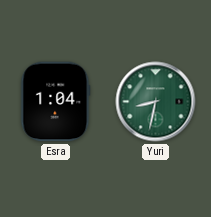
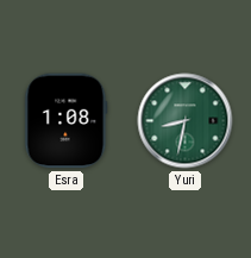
Esra: 1:04 -> 1:08
